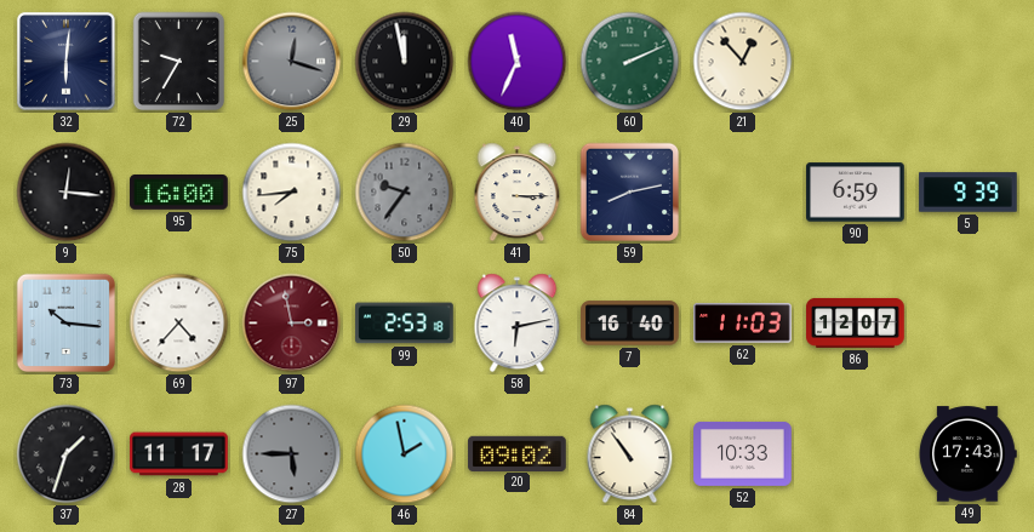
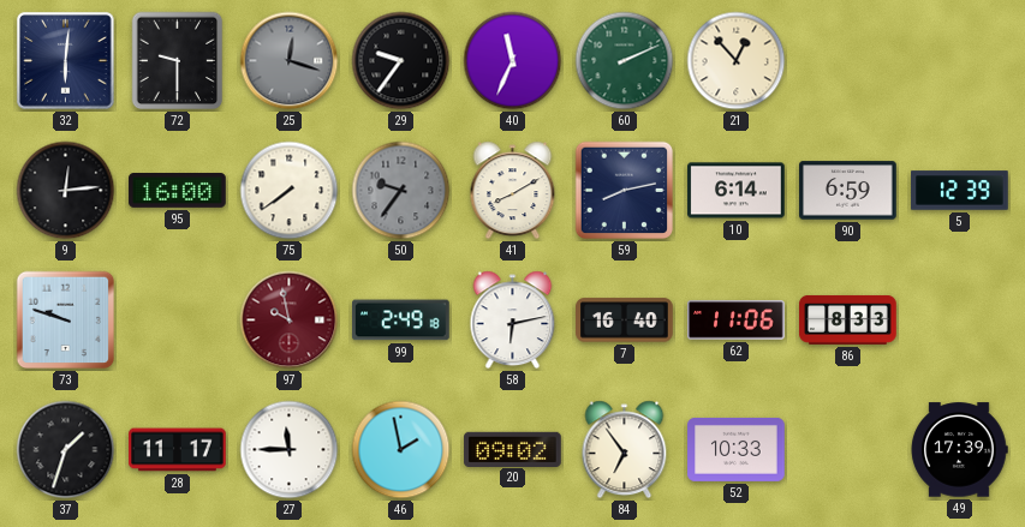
72: 9:35 -> 9:30
29: 11:58 -> 9:36
9: 12:16 -> 12:14
75: 7:44 -> 7:39
41: 3:15 -> 8:10
10: none -> 6:14
5: 9:39 -> 12:39
73: 10:16 -> 9:48
69: 4:37 -> none
97: 2:58 -> 9:58
99: 2:53 -> 2:49
62: 11:03 -> 11:06
86: 12:07 -> 8:33
27: 5:45 -> 11:45
27 dial: grey -> white
84: 10:54 -> 6:54
49: 17:43 -> 17:39
